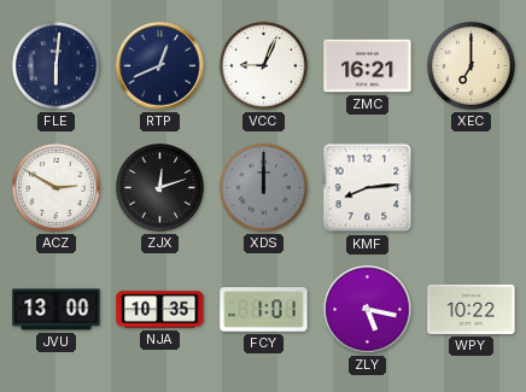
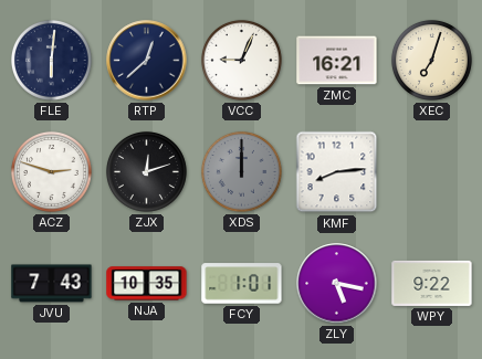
RTP: 12:41 -> 12:38
XEC: 7:00 -> 7:03
ACZ: 2:50 -> 2:48
JVU: 13:00 -> 7:43
WPY: 10:22 -> 9:22
